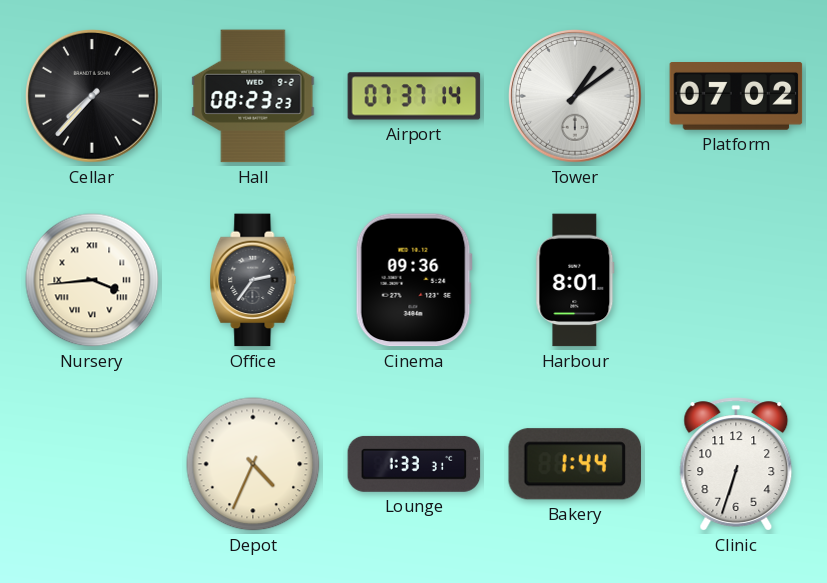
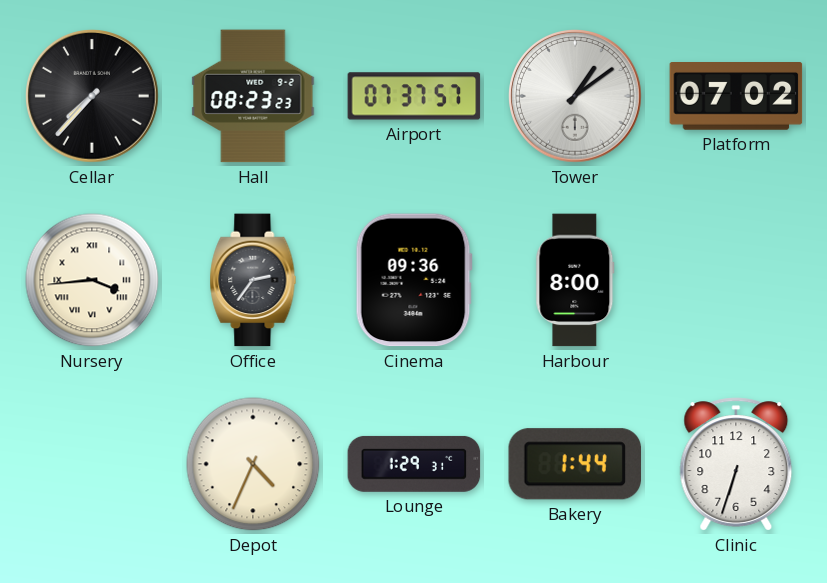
Airport: 07:37:14 -> 07:37:57
Harbour: 8:01 -> 8:00
Lounge: 1:33 -> 1:29
